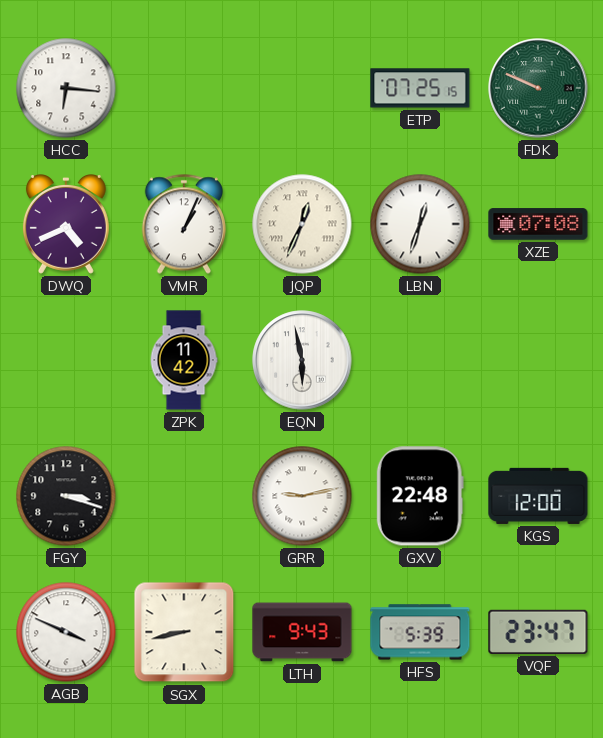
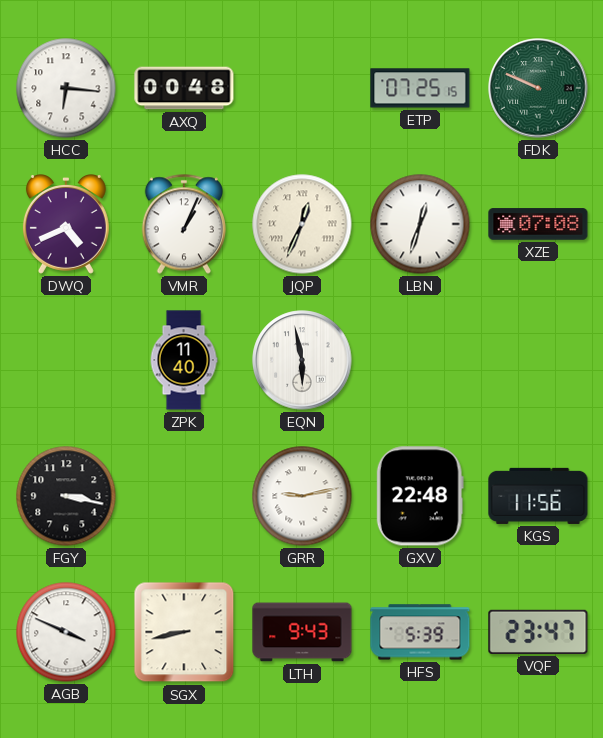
AXQ: none -> 00:48
ZPK: 11:42 -> 11:40
FGY: 3:18 -> 3:17
KGS: 12:00 -> 11:56
